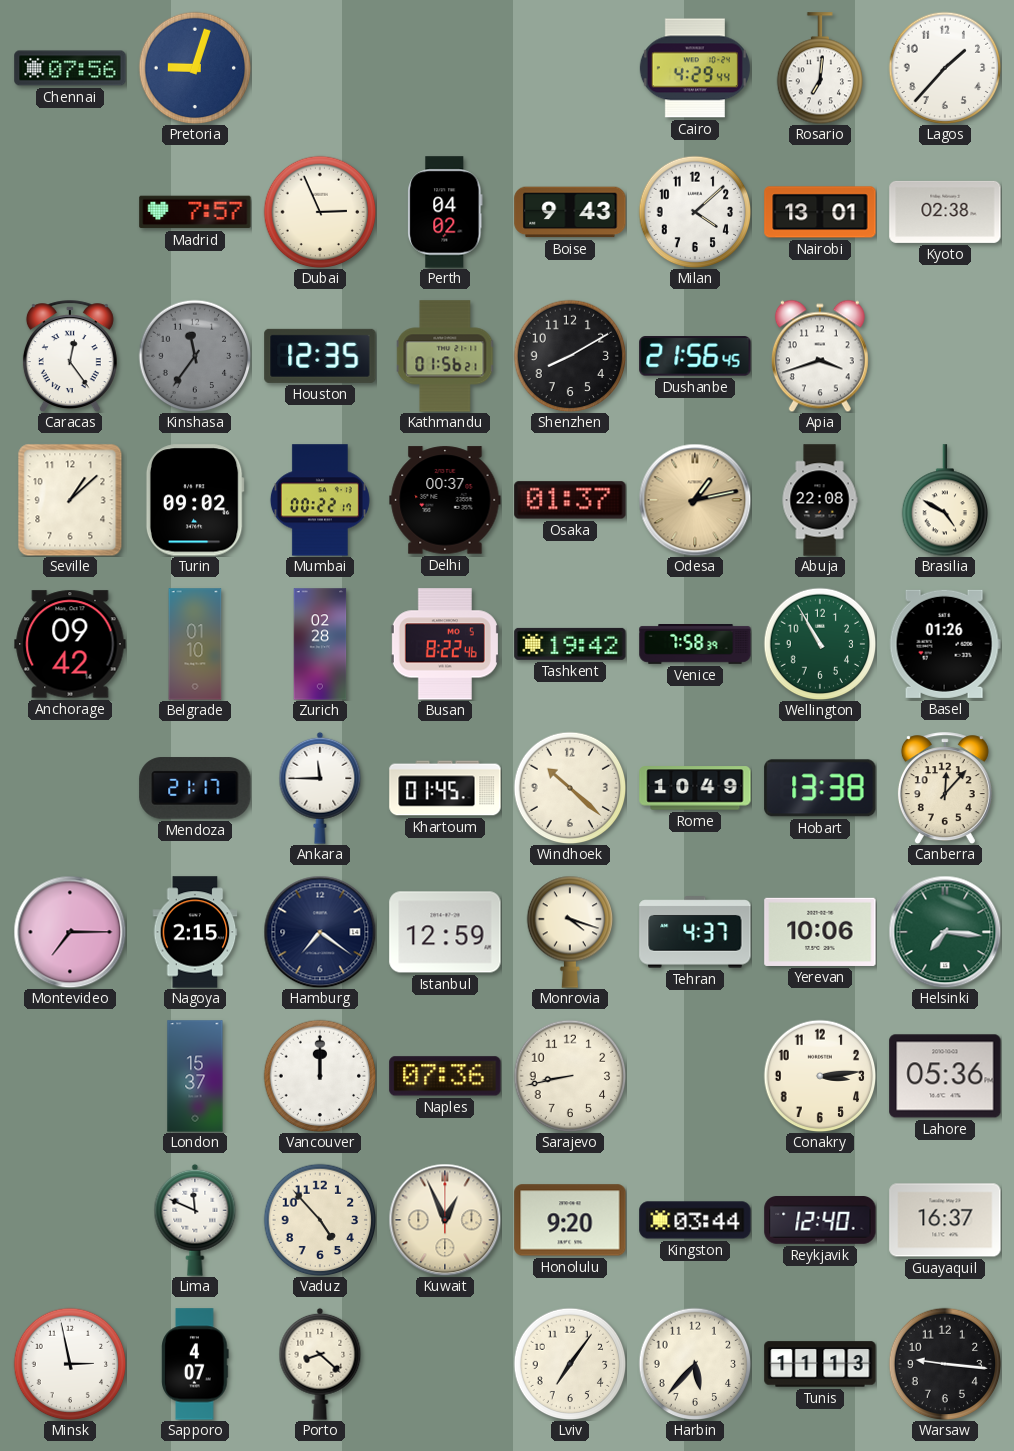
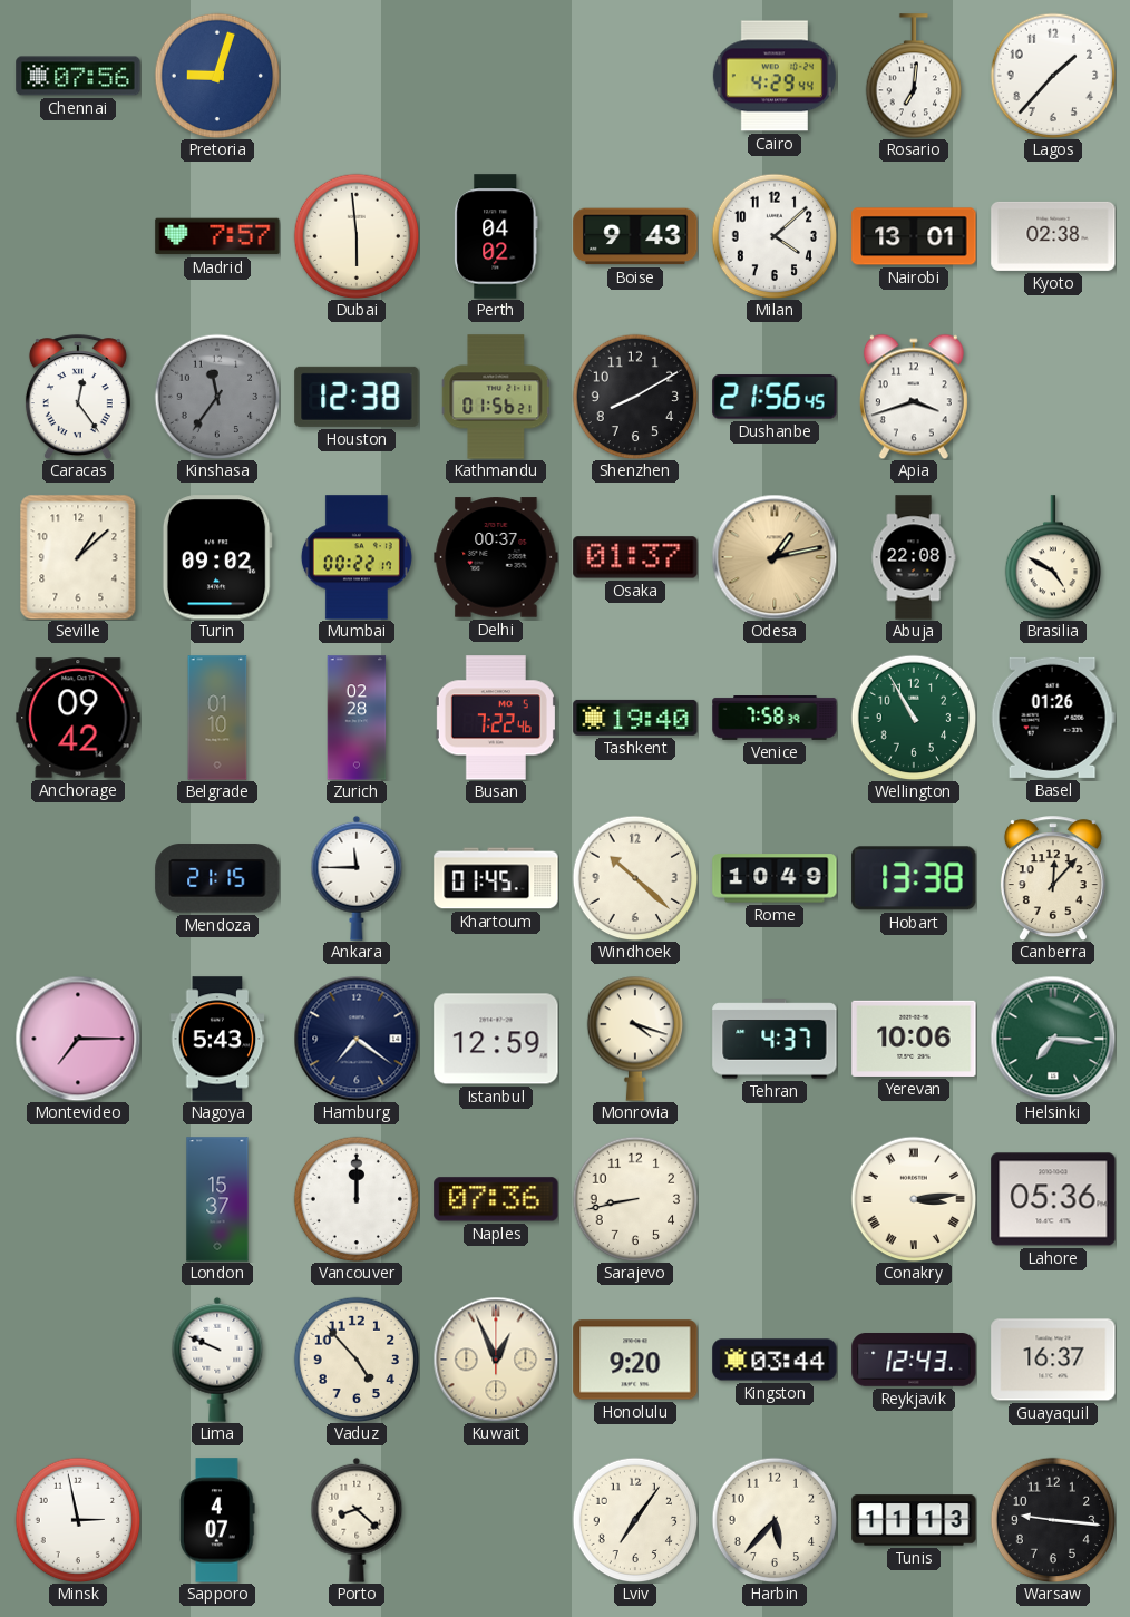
Dubai: 2:56 -> 5:59
Houston: 12:35 -> 12:38
Busan: 8:22 -> 7:22
Tashkent: 19:42 -> 19:40
Mendoza: 21:17 -> 21:15
Nagoya: 2:15 -> 5:43
Conakry numerals: Arabic -> Roman
Lima: 11:49 -> 9:49
Reykjavik: 12:40 -> 12:43
